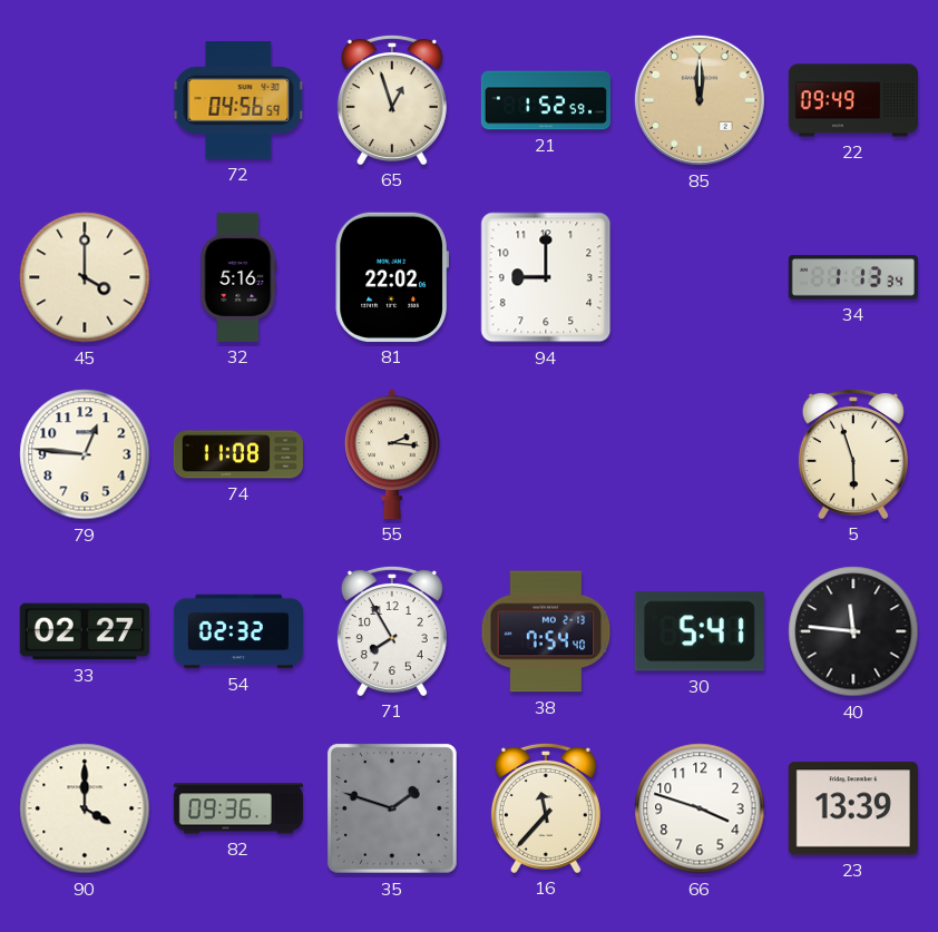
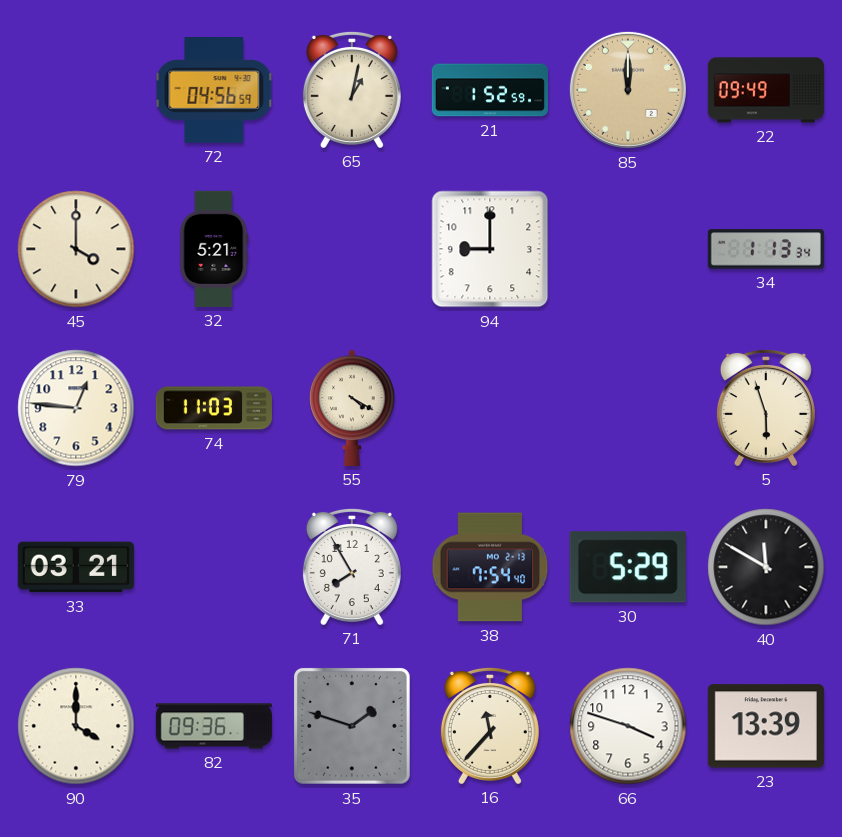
65: 12:57 -> 1:02
32: 5:16 -> 5:21
81: 22:02 -> none
74: 11:08 -> 11:03
55: 2:16 -> 4:20
33: 02:27 -> 03:21
54: 02:32 -> none
30: 5:41 -> 5:29
40: 11:46 -> 11:50
